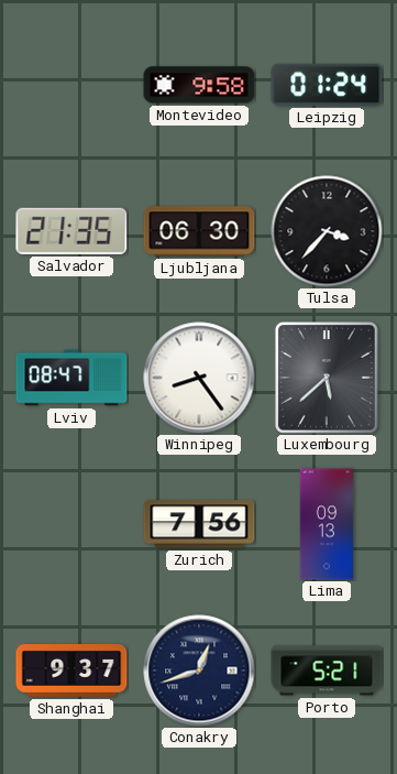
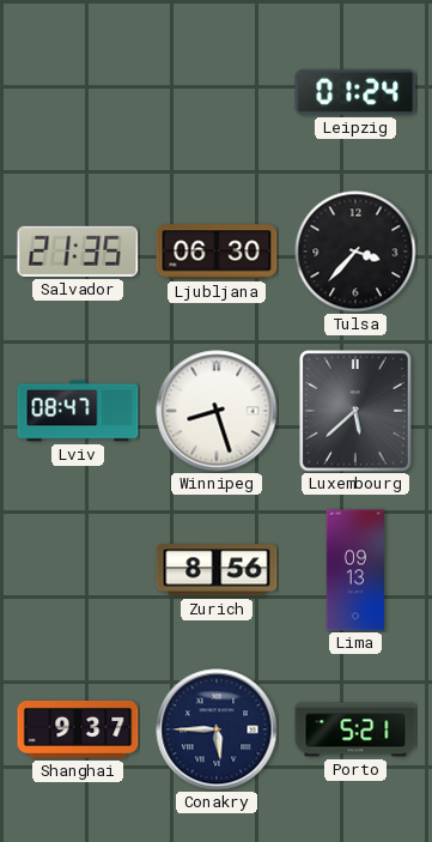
Montevideo: 9:58 -> none
Winnipeg: 8:24 -> 8:27
Zurich: 7:56 -> 8:56
Conakry: 12:42 -> 5:45
